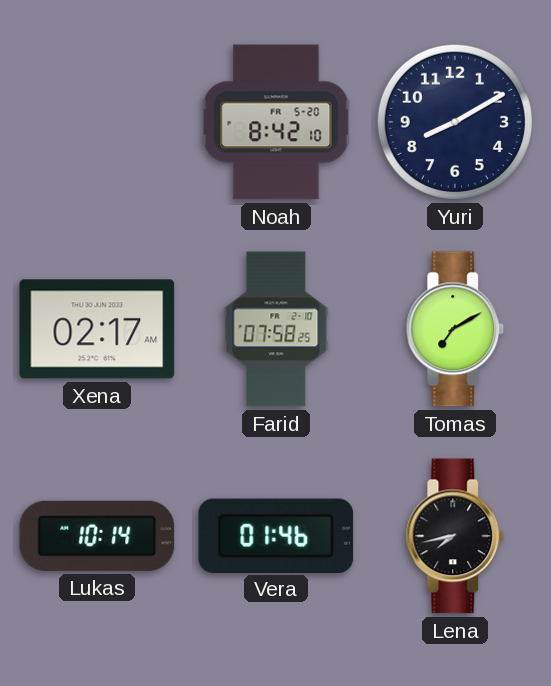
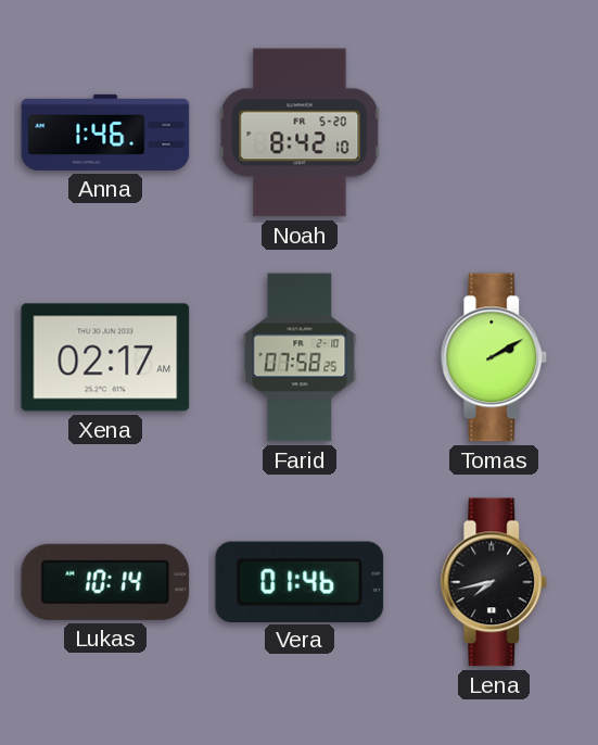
Anna: none -> 1:46
Yuri: 8:10 -> none
Tomas: 7:10 -> 2:10
